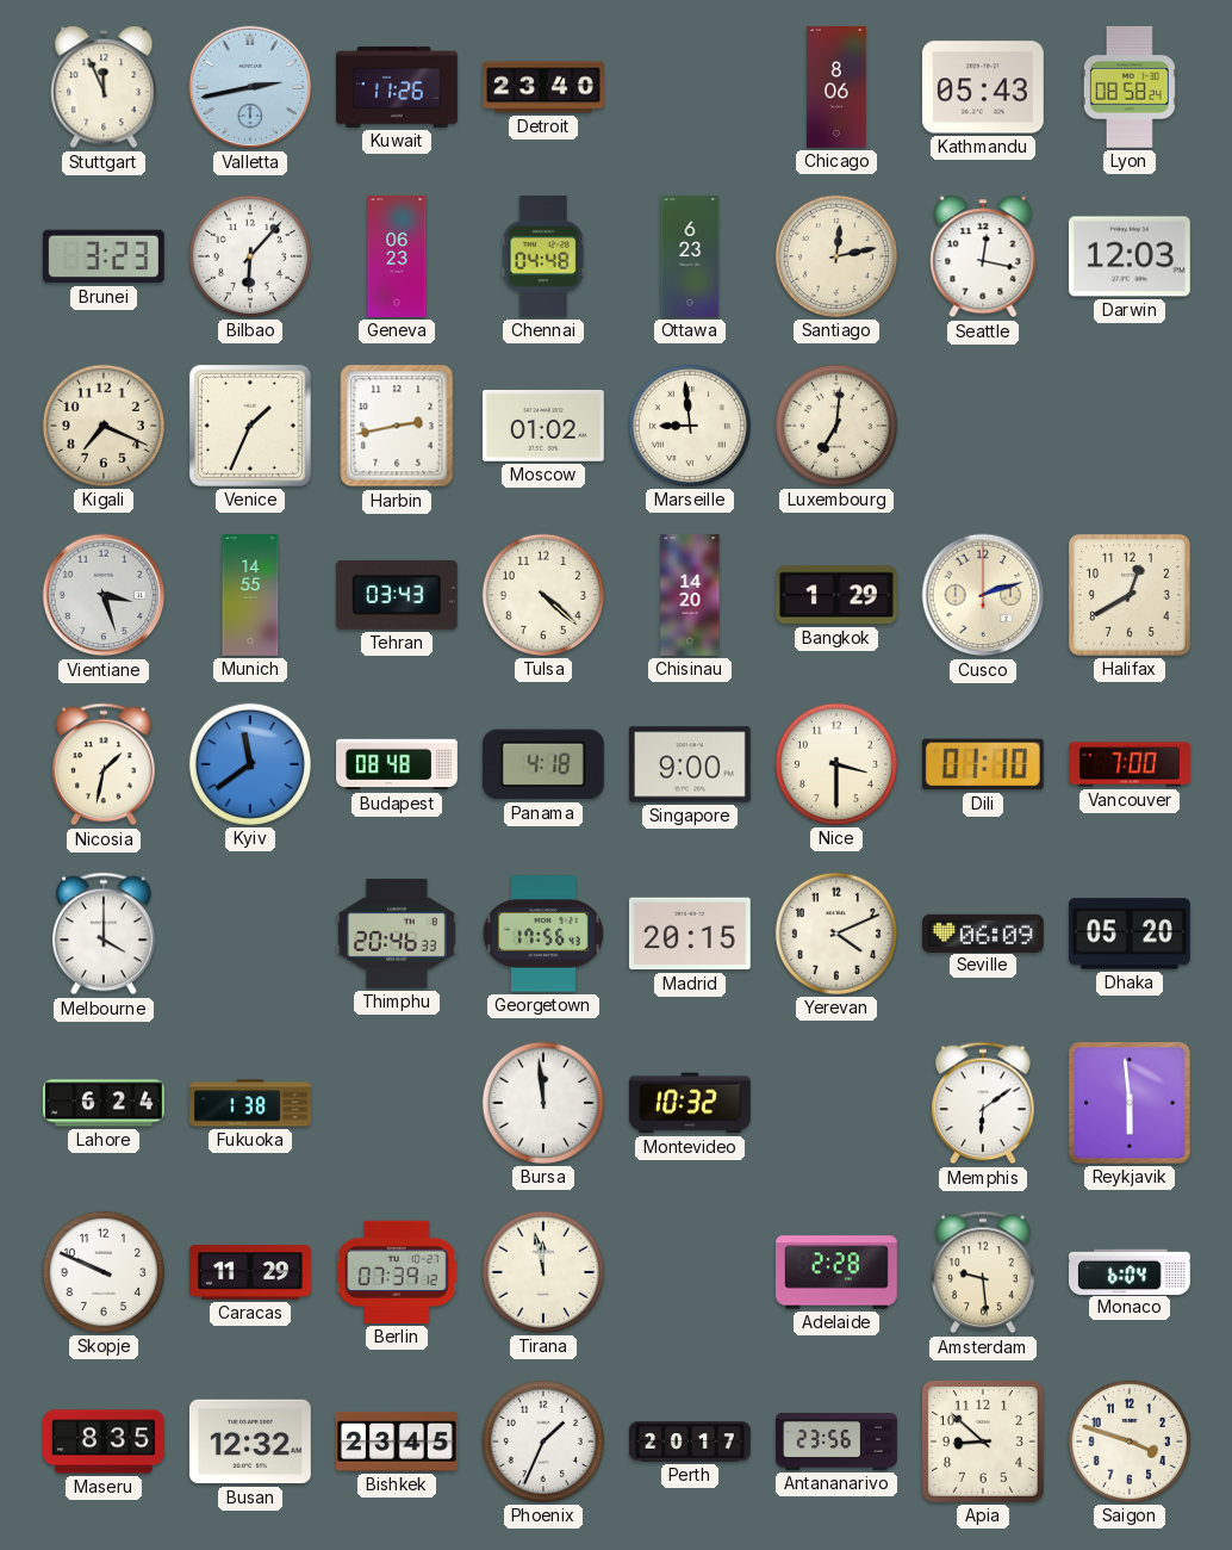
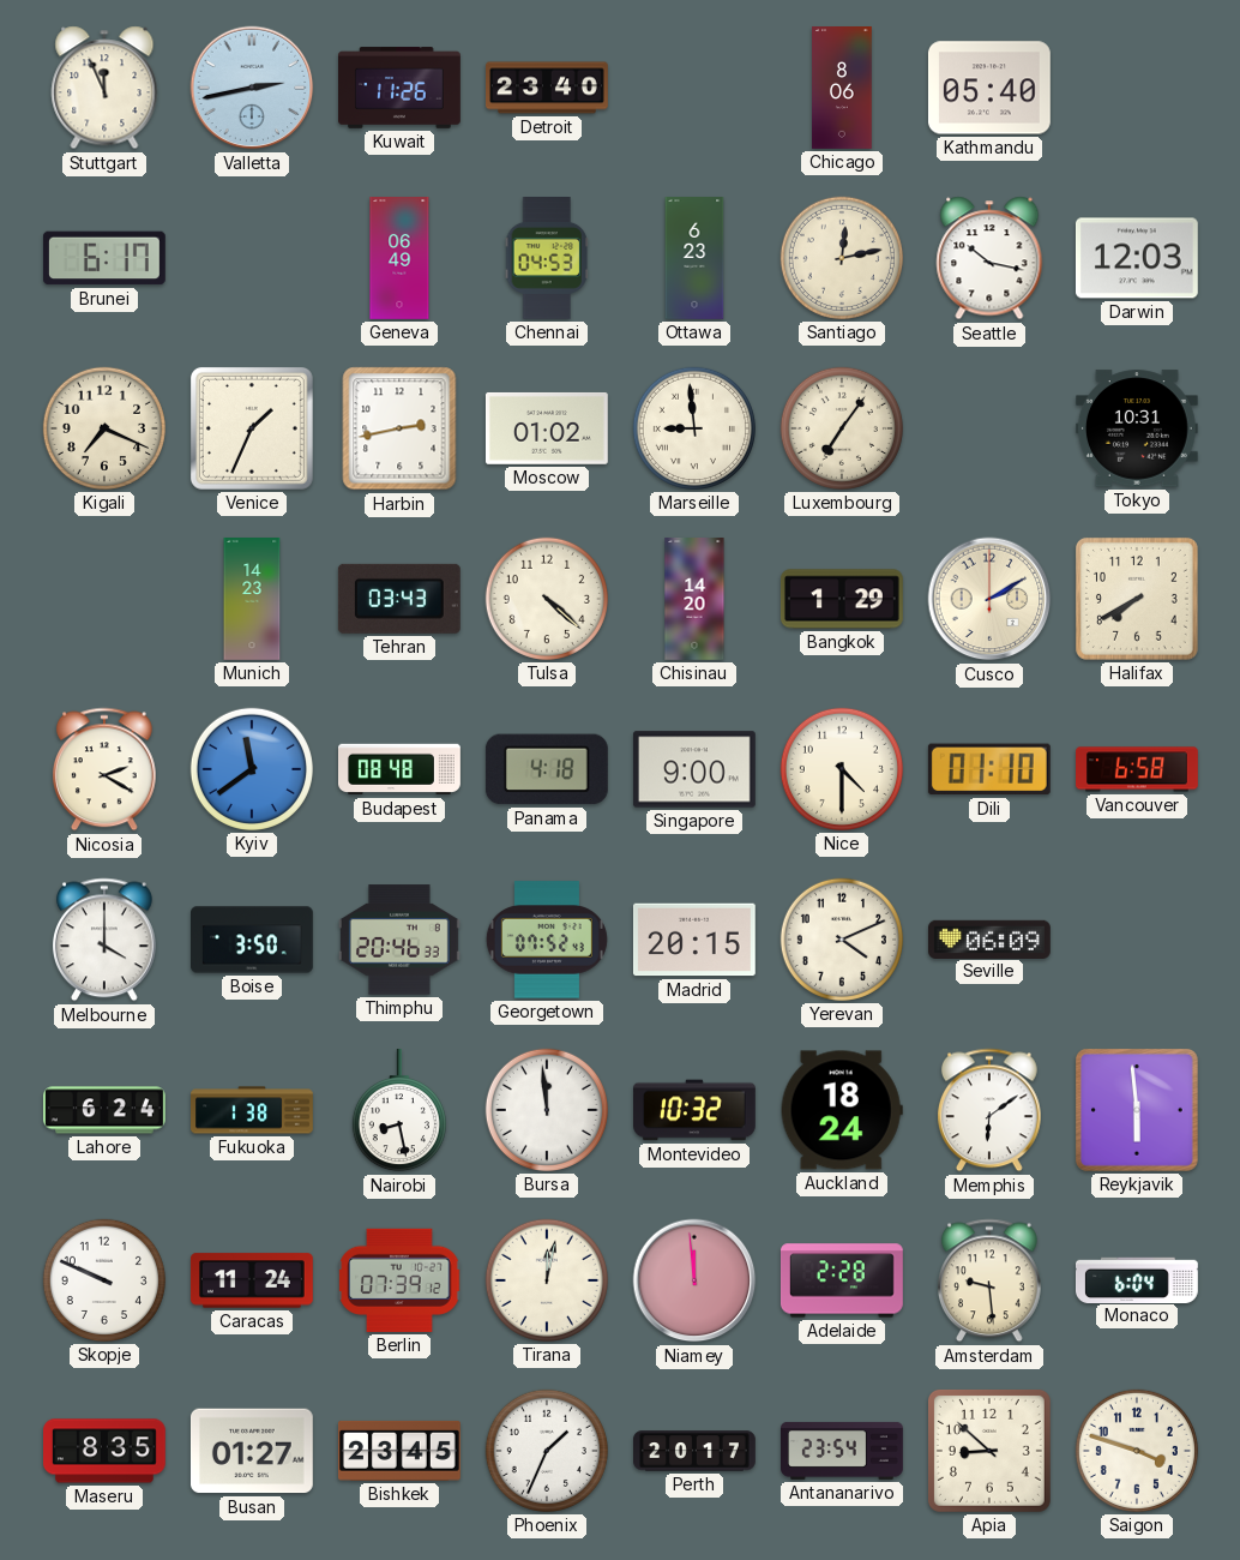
Kathmandu: 05:43 -> 05:40
Lyon: 08:58 -> none
Brunei: 3:23 -> 6:17
Bilbao: 6:07 -> none
Geneva: 06:23 -> 06:49
Chennai: 04:48 -> 04:53
Seattle: 12:17 -> 10:17
Luxembourg: 7:01 -> 7:06
Tokyo: none -> 10:31
Vientiane: 3:27 -> none
Munich: 14:55 -> 14:23
Cusco: 2:12 -> 2:10
Halifax: 12:40 -> 7:40
Nicosia: 1:32 -> 2:20
Nice: 3:30 -> 4:30
Vancouver: 7:00 -> 6:58
Boise: none -> 3:50
Georgetown: 17:56 -> 07:52
Dhaka: 05:20 -> none
Nairobi: none -> 8:28
Auckland: none -> 18:24
Caracas: 11:29 -> 11:24
Tirana: 11:58 -> 12:02
Niamey: none -> 11:59
Busan: 12:32 -> 01:27
Antananarivo: 23:56 -> 23:54
